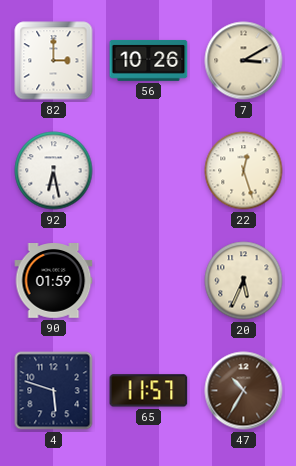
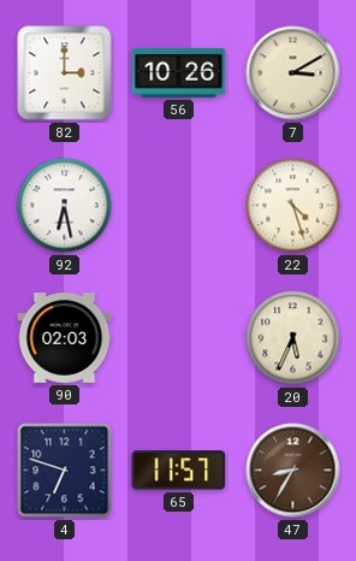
22: 12:27 -> 4:27
90: 01:59 -> 02:03
4: 5:48 -> 6:48
47: 10:35 -> 8:35
